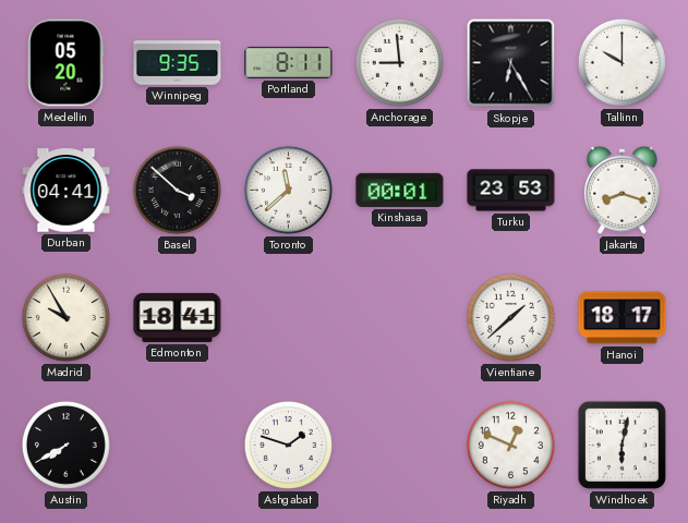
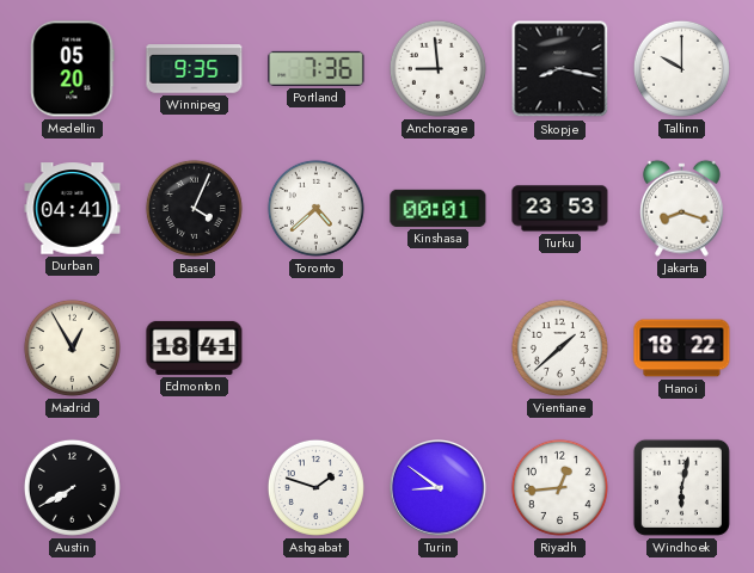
Portland: 8:11 -> 7:36
Skopje: 6:25 -> 8:17
Basel: 3:52 -> 4:04
Toronto: 11:38 -> 4:38
Madrid: 9:55 -> 12:55
Hanoi: 18:17 -> 18:22
Turin: none -> 8:51
Riyadh: 12:49 -> 12:44
